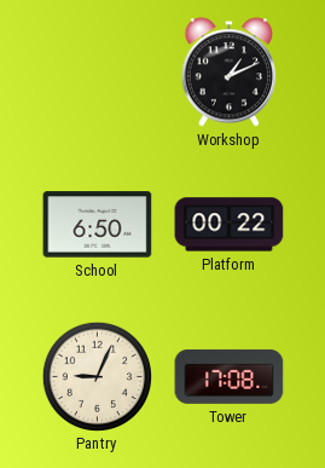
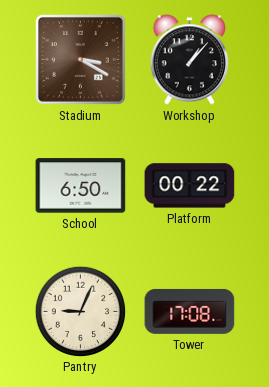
Stadium: none -> 3:20
Workshop: 1:11 -> 1:07
